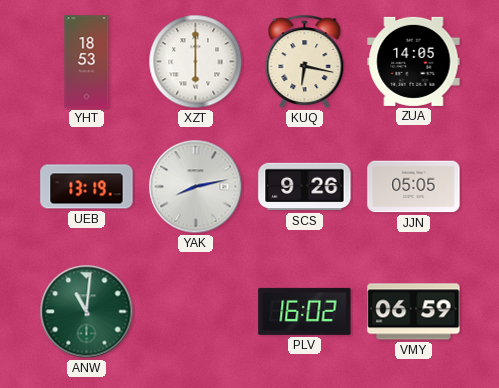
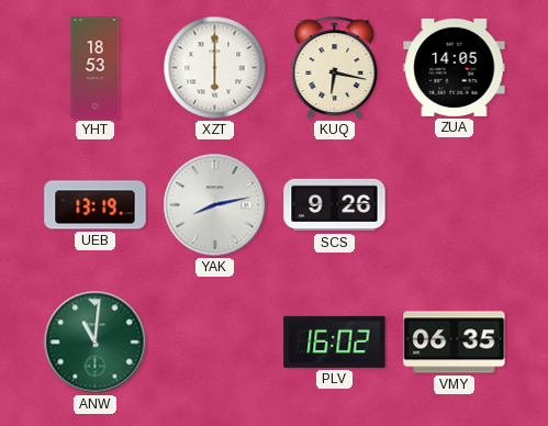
JJN: 05:05 -> none
VMY: 06:59 -> 06:35
